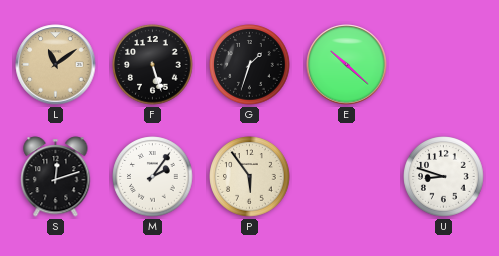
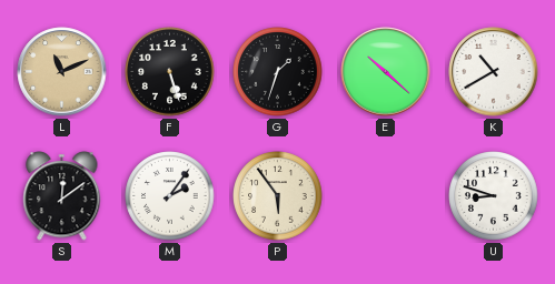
L: 11:09 -> 11:11
K: none -> 10:40
S: 12:12 -> 12:09
